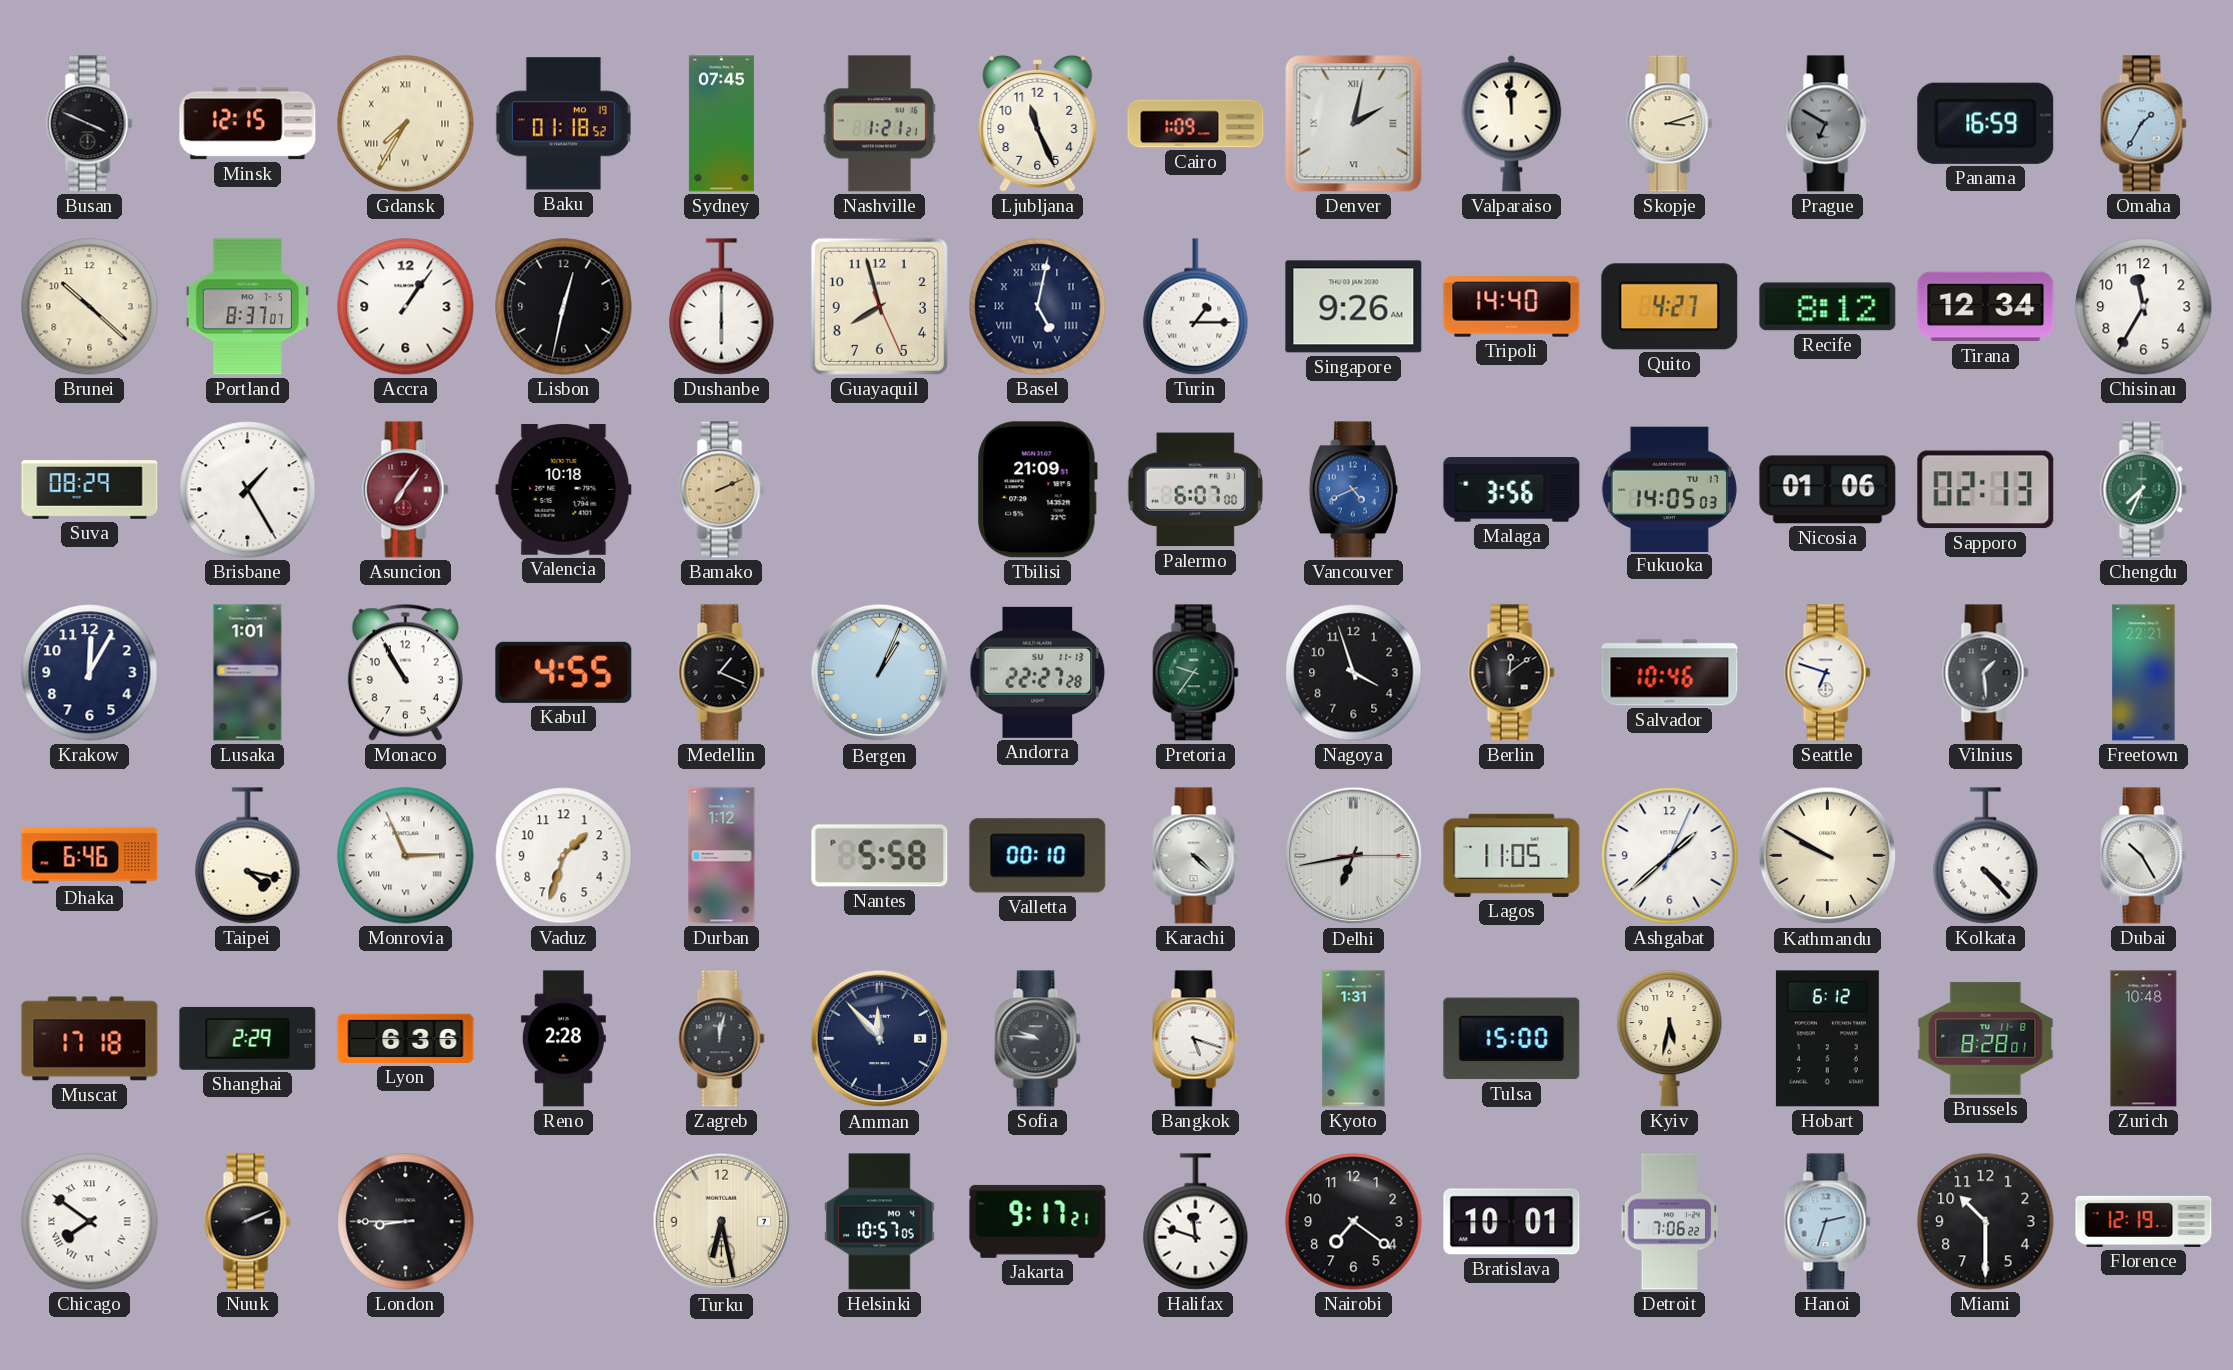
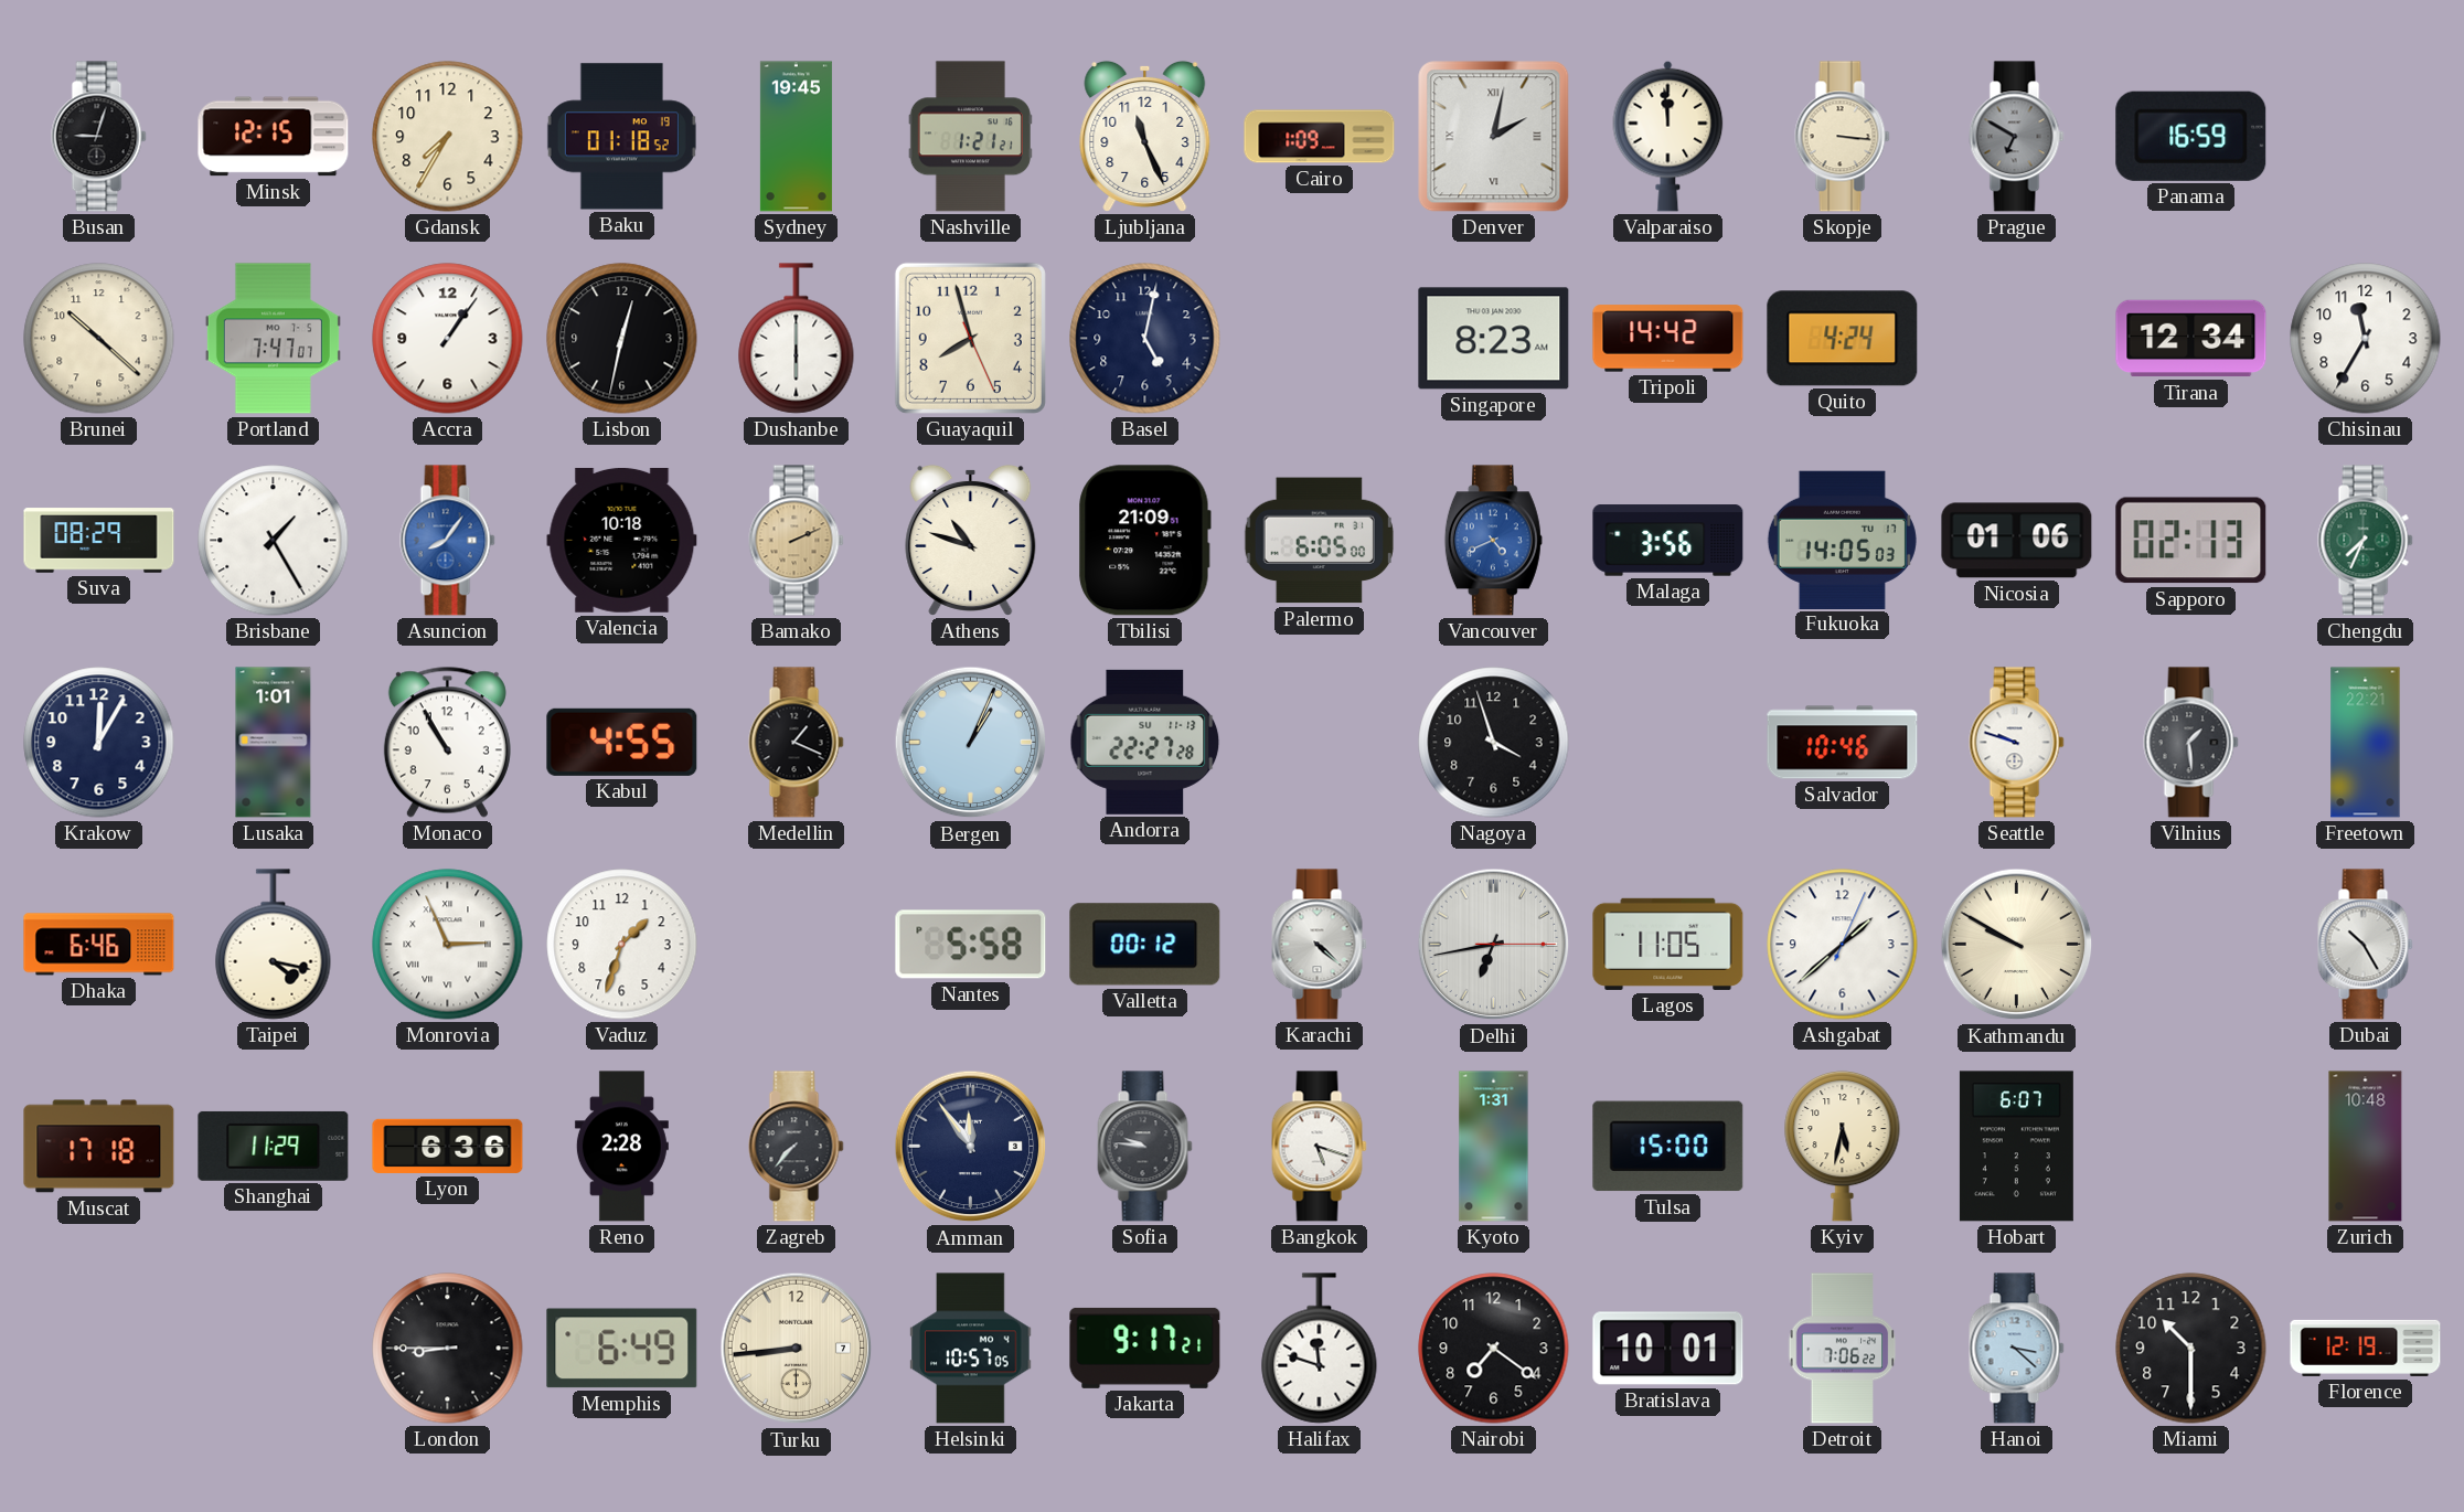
Busan: 3:49 -> 9:03
Gdansk numerals: Roman -> Arabic
Sydney: 07:45 -> 19:45
Skopje: 3:12 -> 3:16
Omaha: 1:35 -> none
Portland: 8:37 -> 7:47
Basel numerals: Roman -> Arabic
Turin: 1:15 -> none
Singapore: 9:26 -> 8:23
Tripoli: 14:40 -> 14:42
Quito: 4:27 -> 4:24
Recife: 8:12 -> none
Asuncion: 7:06 -> 8:06
Asuncion dial: burgundy -> blue
Athens: none -> 10:48
Palermo: 6:07 -> 6:05
Pretoria: 9:36 -> none
Berlin: 12:09 -> none
Seattle: 6:48 -> 9:48
Durban: 1:12 -> none
Valletta: 00:10 -> 00:12
Kolkata: 4:23 -> none
Shanghai: 2:29 -> 11:29
Zagreb: 12:02 -> 7:37
Amman: 11:53 -> 11:54
Hobart: 6:12 -> 6:07
Brussels: 8:28 -> none
Chicago: 7:51 -> none
Nuuk: 2:11 -> none
Memphis: none -> 6:49
Turku: 6:28 -> 8:44
Hanoi: 2:33 -> 3:22
